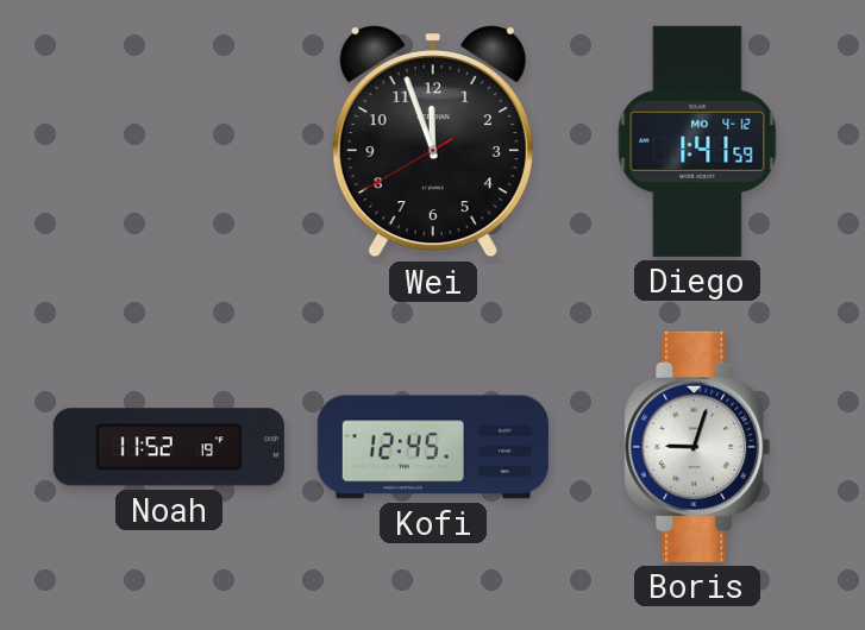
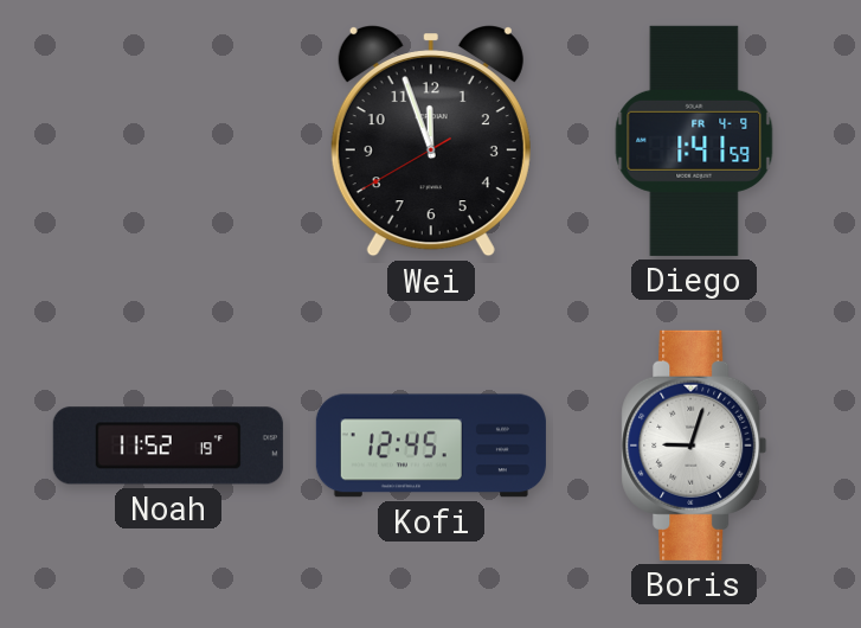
Diego date: MO 4-12 -> FR 4-9
